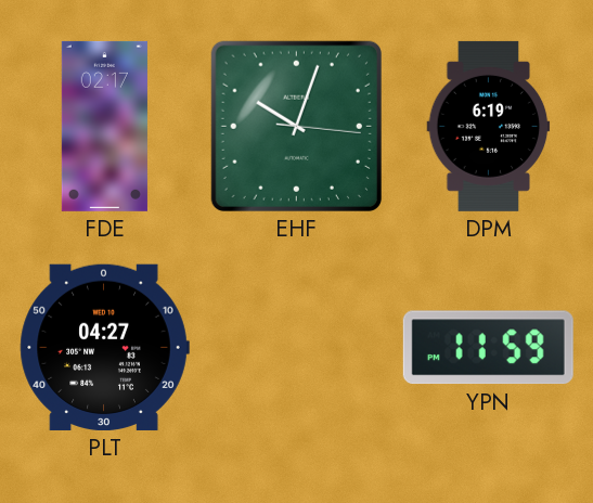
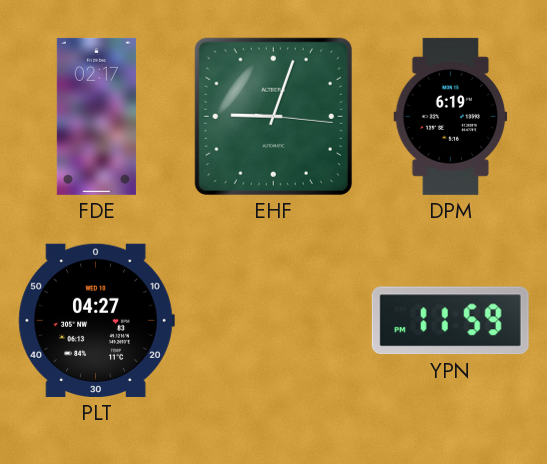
EHF: 10:03 -> 9:03
